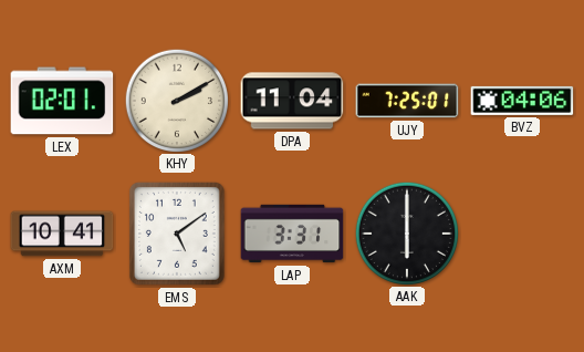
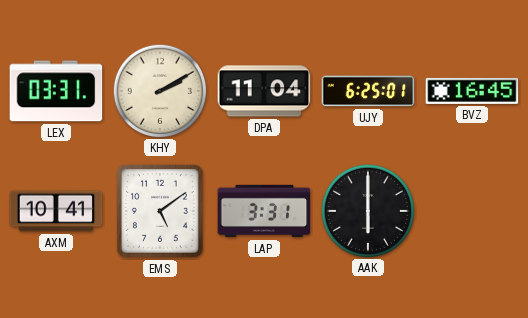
LEX: 02:01 -> 03:31
UJY: 7:25 -> 6:25
BVZ: 04:06 -> 16:45
